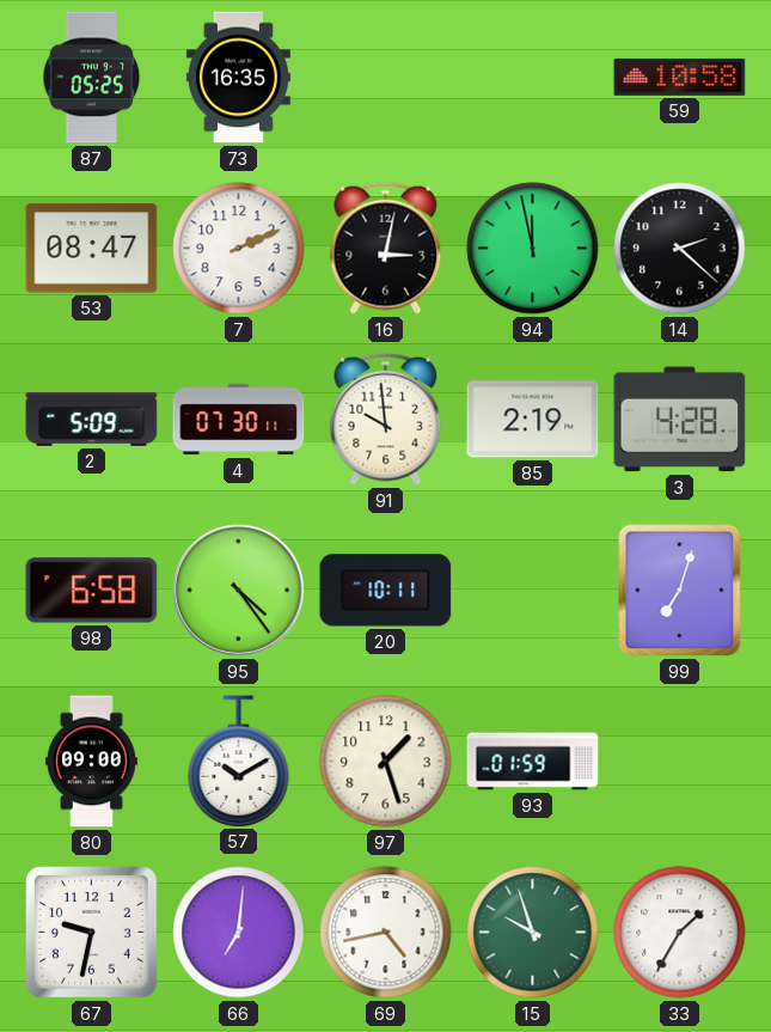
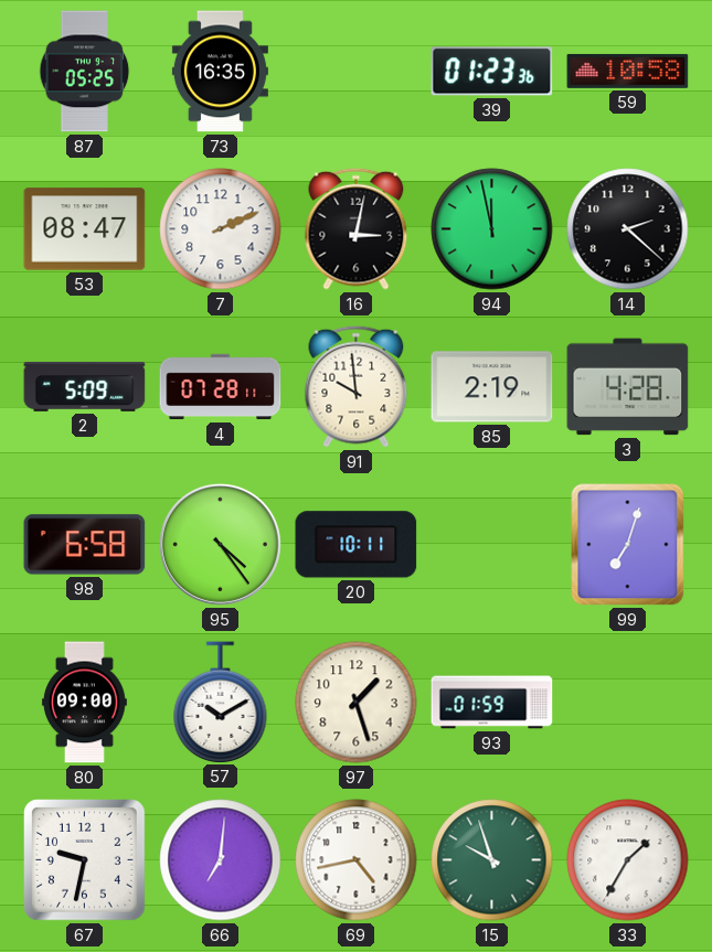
39: none -> 01:23
4: 07:30 -> 07:28
